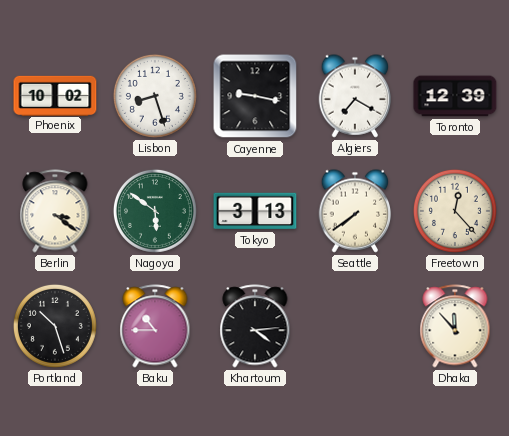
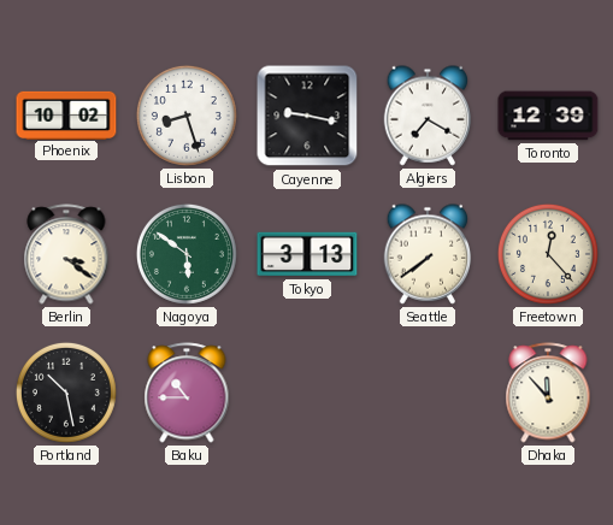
Portland: 10:27 -> 10:28
Khartoum: 4:14 -> none
